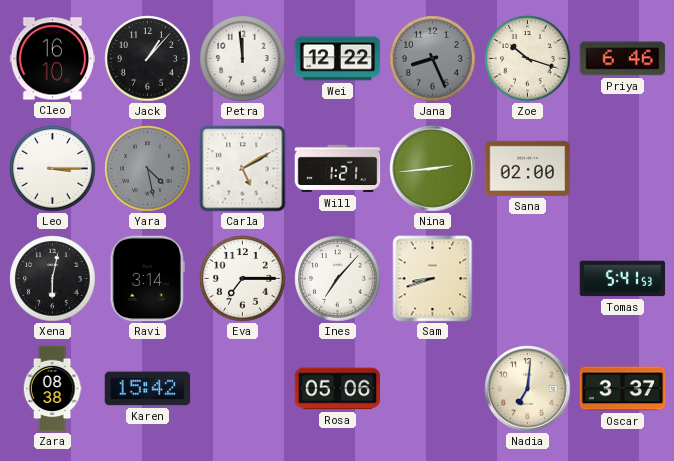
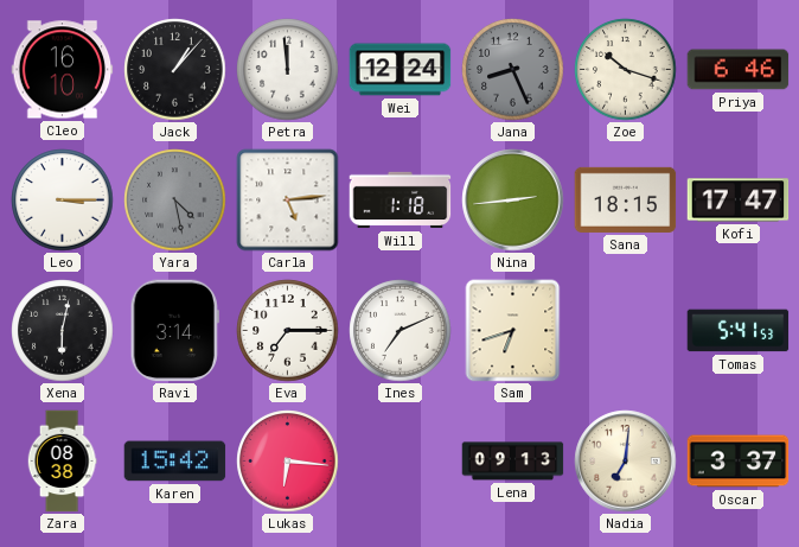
Wei: 12:22 -> 12:24
Carla: 5:10 -> 5:14
Will: 1:21 -> 1:18
Sana: 02:00 -> 18:15
Kofi: none -> 17:47
Ines: 7:07 -> 7:11
Sam: 8:42 -> 6:42
Lukas: none -> 6:16
Rosa: 05:06 -> none
Lena: none -> 09:13
